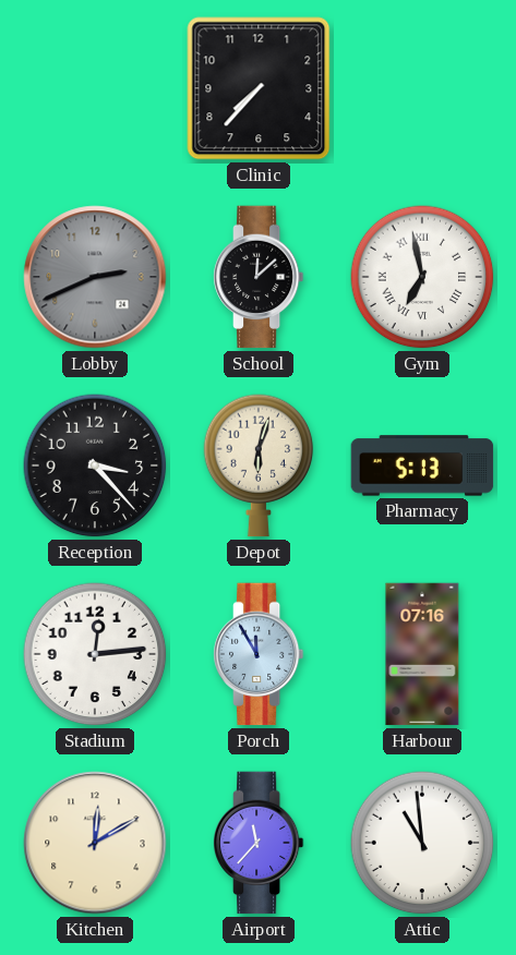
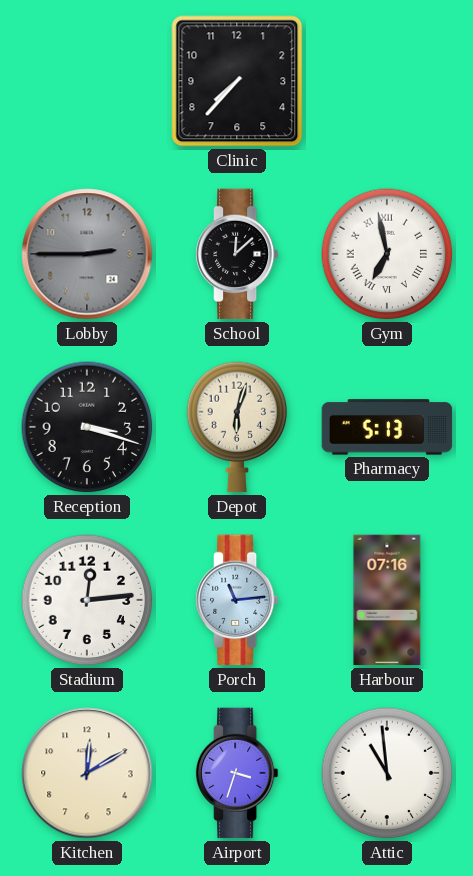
Lobby: 2:41 -> 2:45
Reception: 3:23 -> 3:18
Porch: 11:55 -> 11:14
Airport: 11:37 -> 3:33
